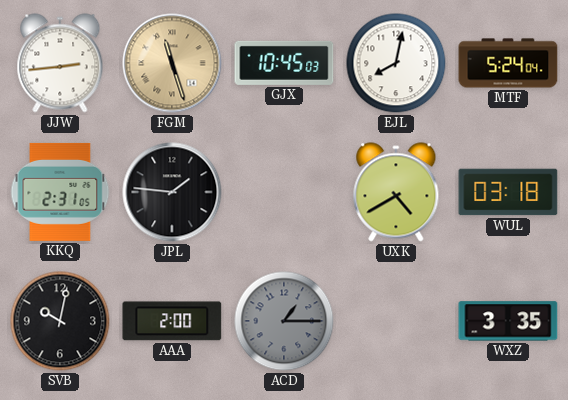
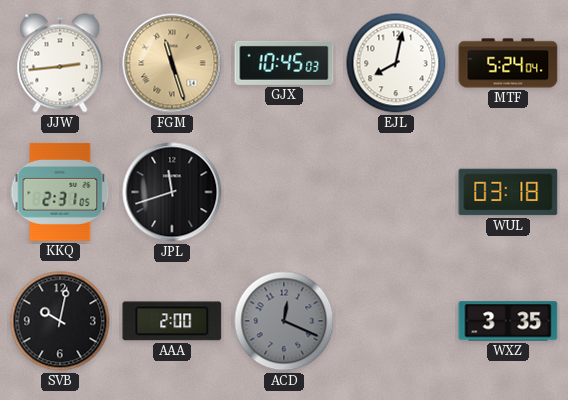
JPL: 1:46 -> 11:42
UXK: 4:40 -> none
ACD: 1:15 -> 12:19
